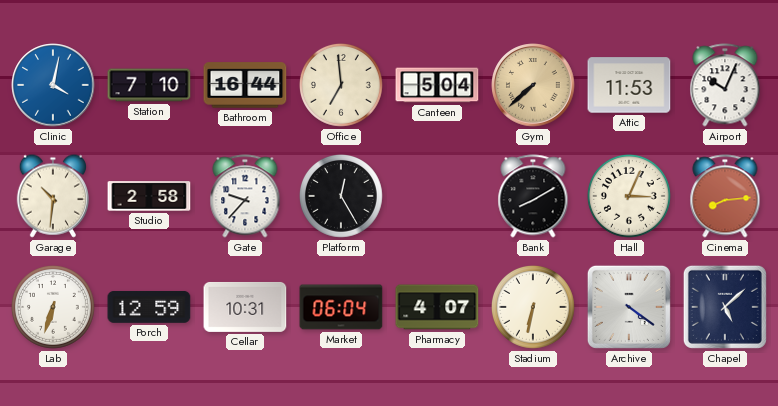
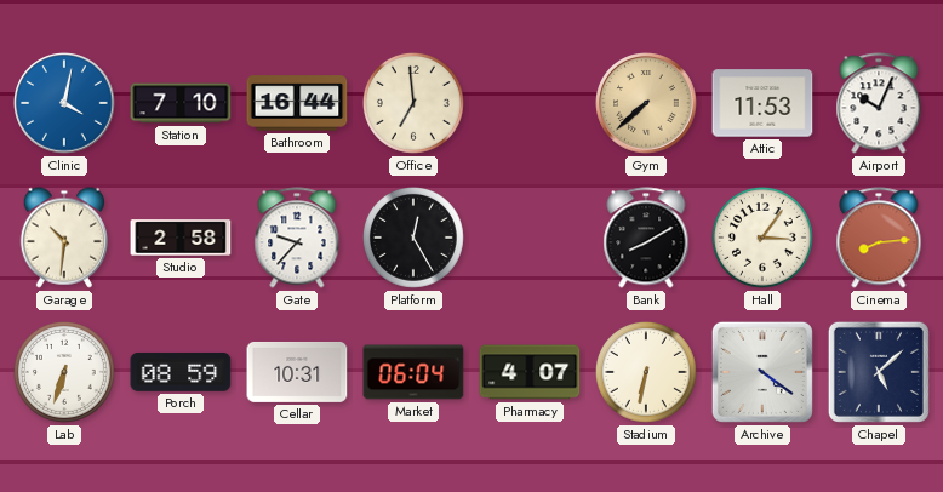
Canteen: 5:04 -> none
Hall: 3:04 -> 3:06
Porch: 12:59 -> 08:59
